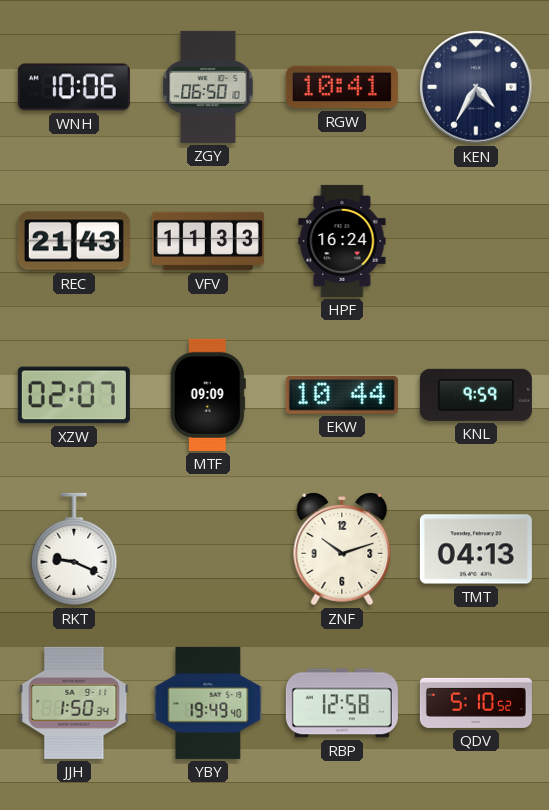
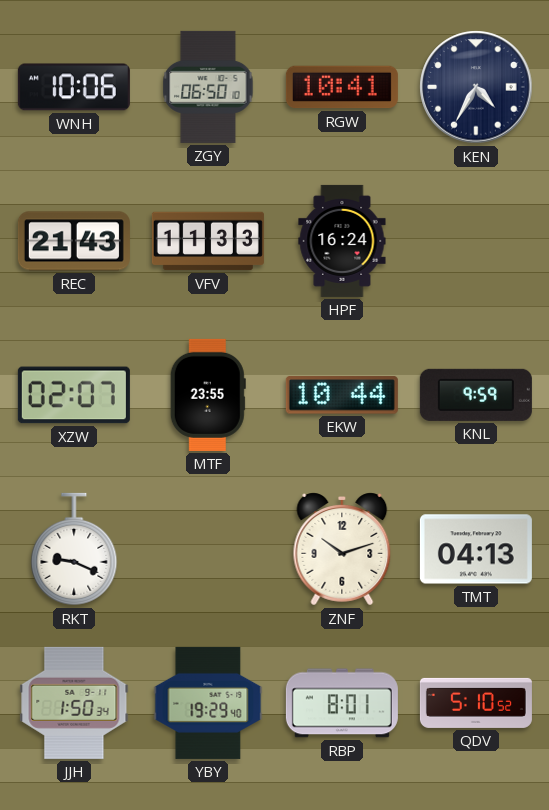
MTF: 09:09 -> 23:55
YBY: 19:49 -> 19:29
RBP: 12:58 -> 8:01
